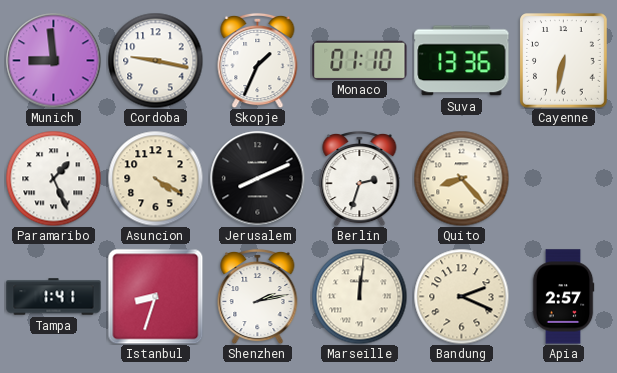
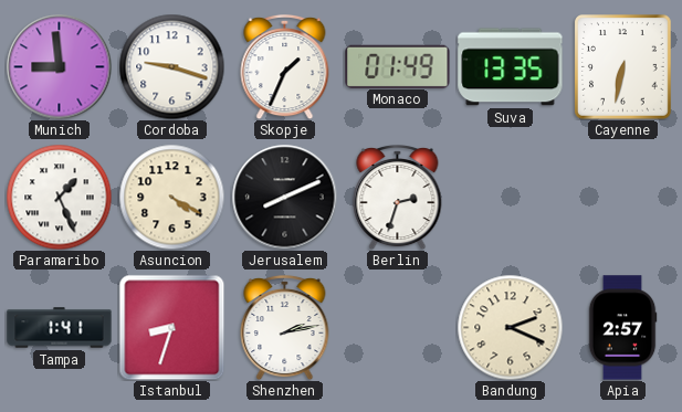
Cordoba: 9:17 -> 9:18
Monaco: 01:10 -> 01:49
Suva: 13:36 -> 13:35
Quito: 8:23 -> none
Marseille: 12:01 -> none
